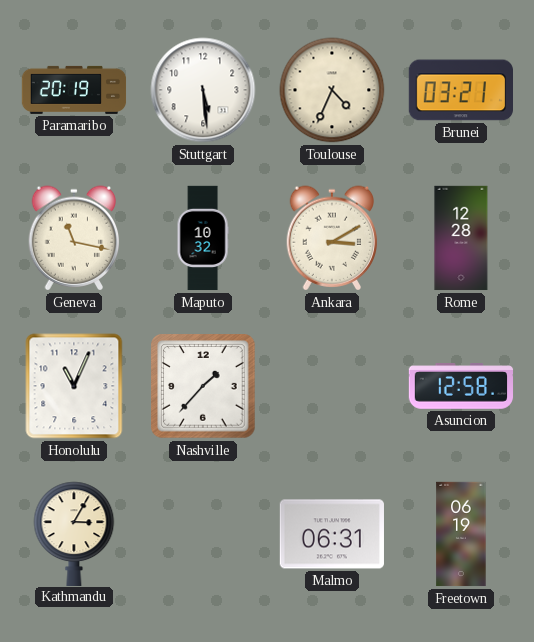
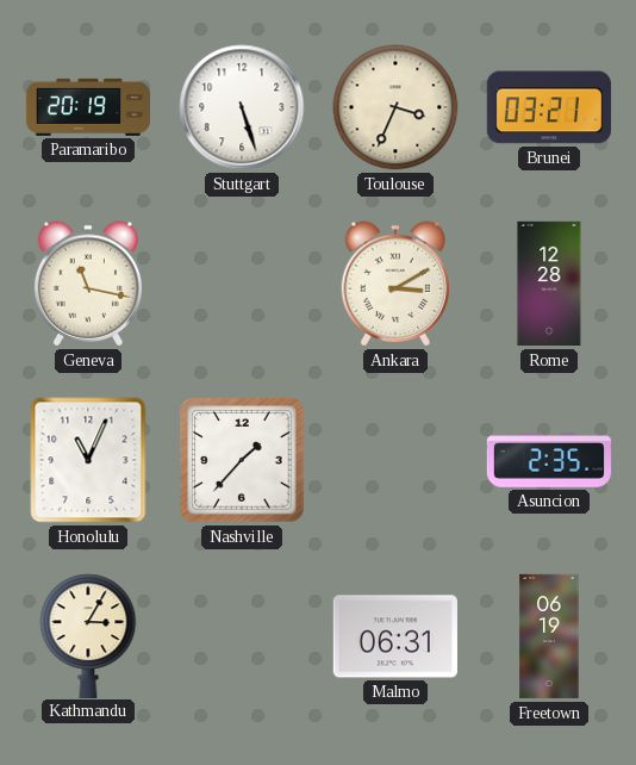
Stuttgart: 5:29 -> 5:27
Toulouse: 4:34 -> 3:34
Maputo: 10:32 -> none
Asuncion: 12:58 -> 2:35
